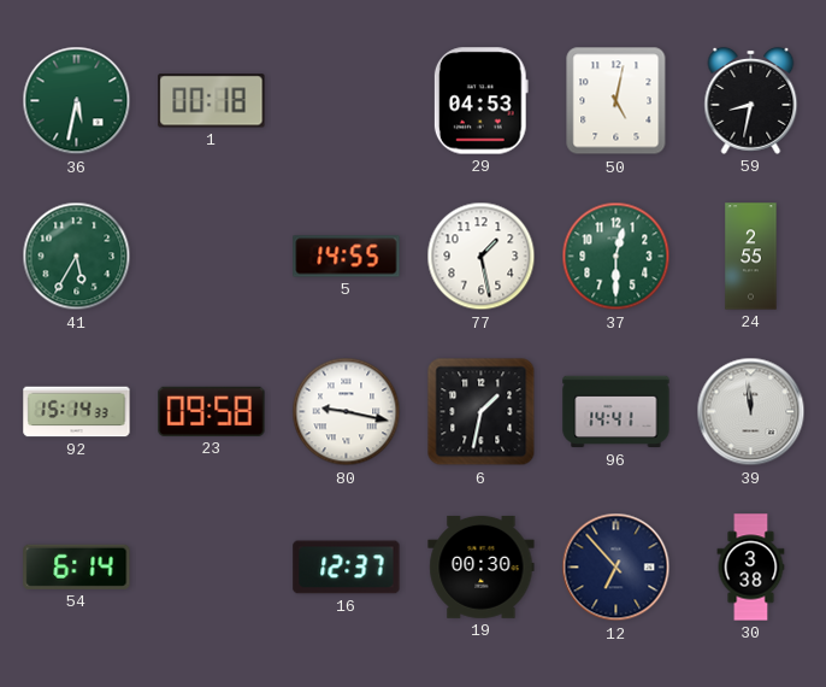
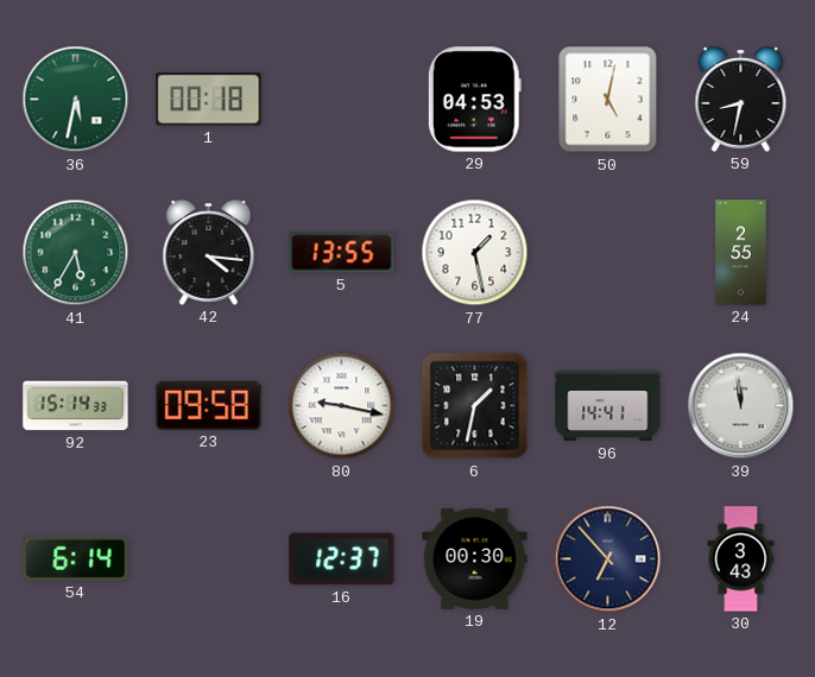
42: none -> 4:16
5: 14:55 -> 13:55
37: 12:30 -> none
30: 3:38 -> 3:43
